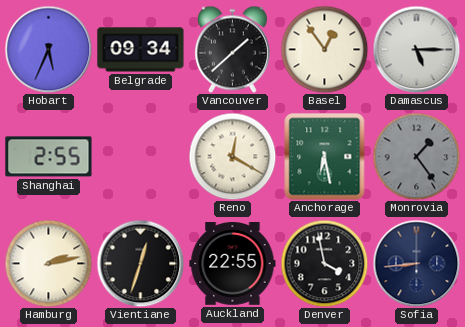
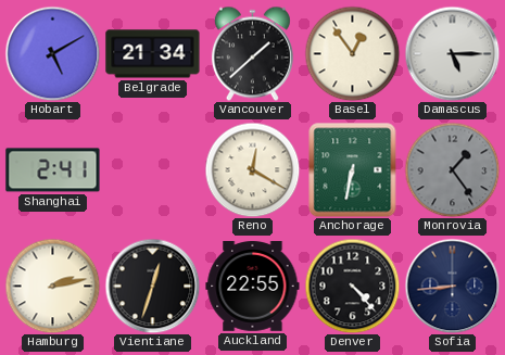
Hobart: 5:34 -> 5:10
Belgrade: 09:34 -> 21:34
Shanghai: 2:55 -> 2:41
Anchorage: 6:28 -> 6:32
Denver: 3:58 -> 4:23
